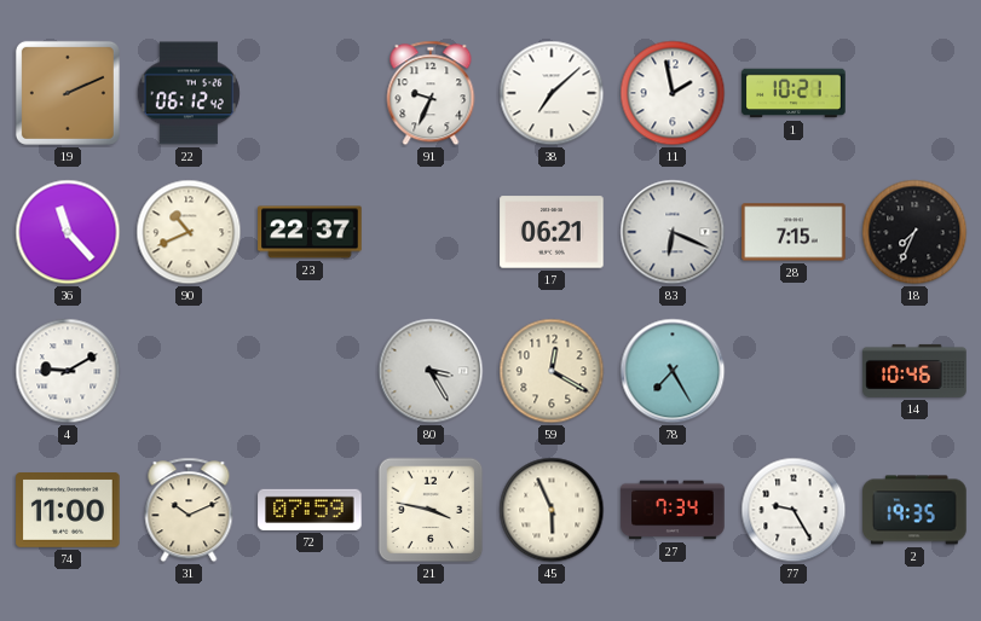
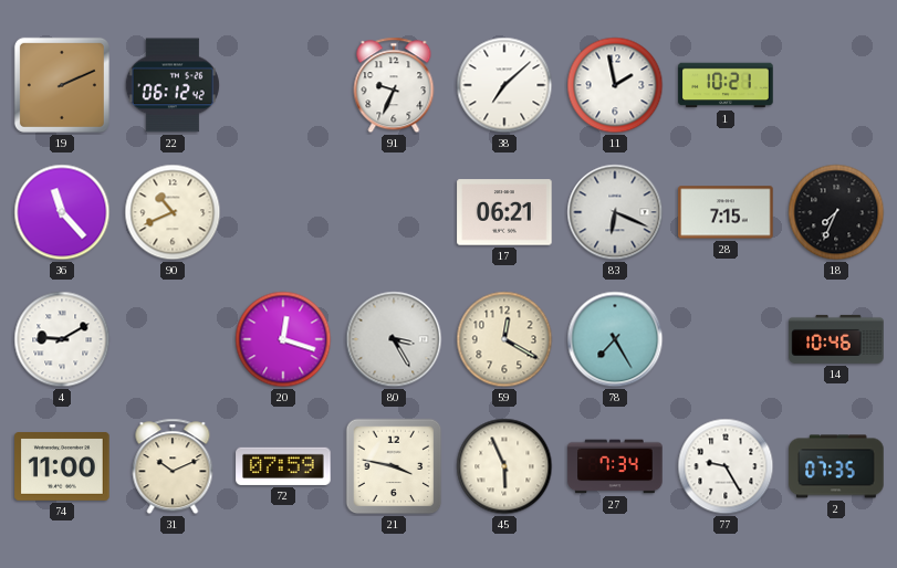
23: 22:37 -> none
20: none -> 12:18
2: 19:35 -> 07:35
